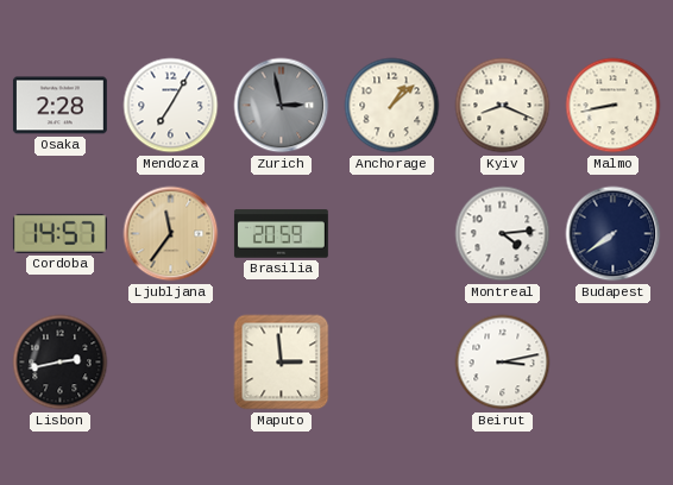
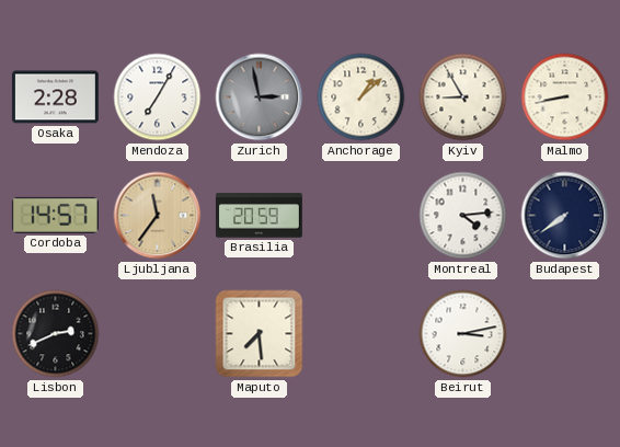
Kyiv: 8:19 -> 8:55
Lisbon: 2:43 -> 2:41
Maputo: 2:59 -> 7:29
